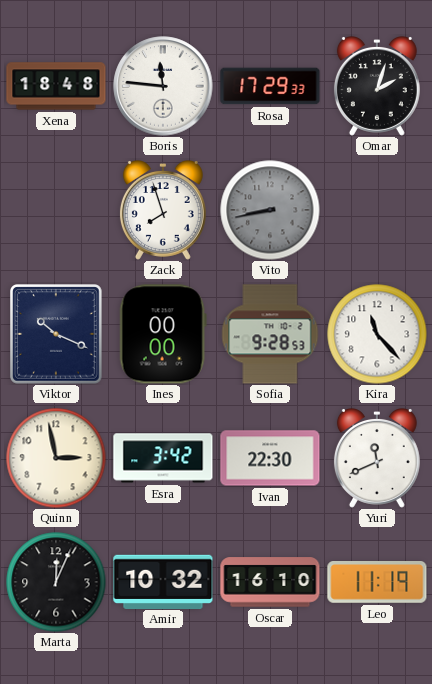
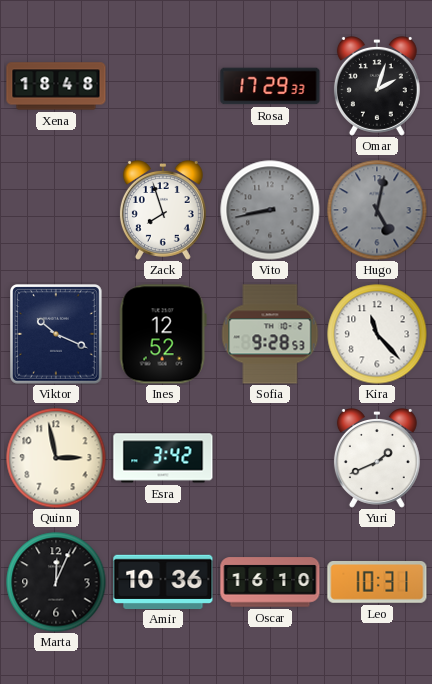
Boris: 11:46 -> none
Hugo: none -> 5:02
Ines: 00:00 -> 12:52
Ivan: 22:30 -> none
Yuri: 11:41 -> 1:41
Amir: 10:32 -> 10:36
Leo: 11:19 -> 10:31
